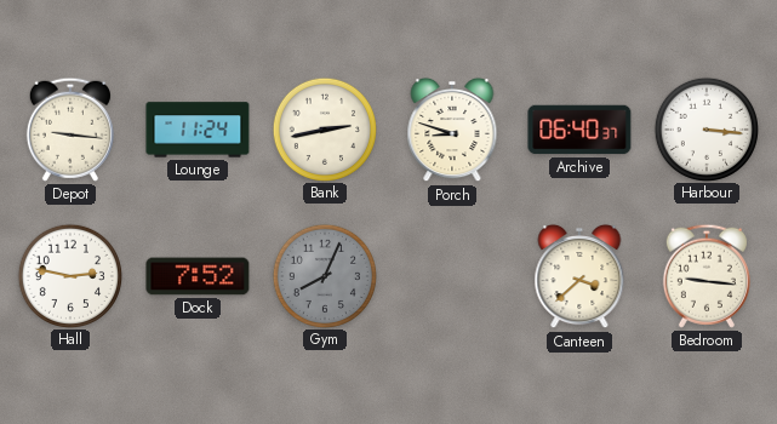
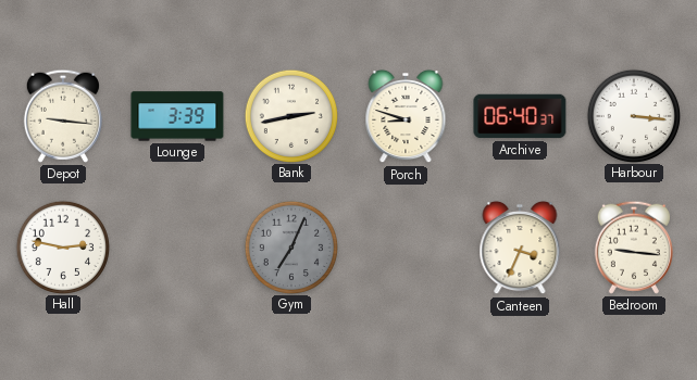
Lounge: 11:24 -> 3:39
Dock: 7:52 -> none
Gym: 8:04 -> 7:04
Canteen: 3:38 -> 3:34
